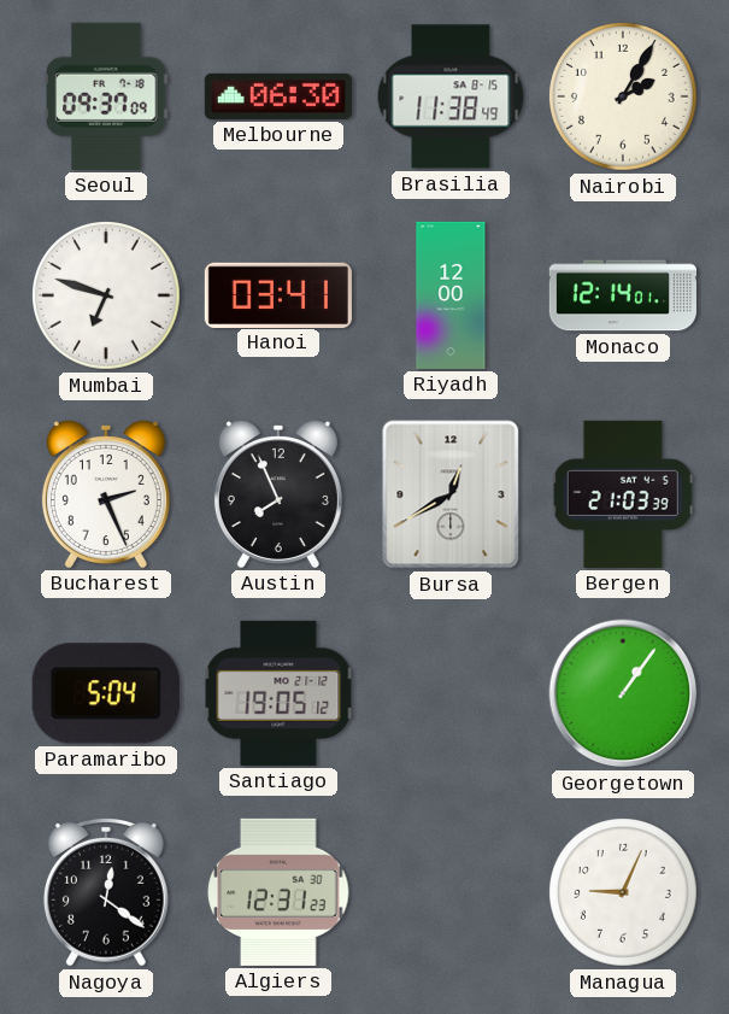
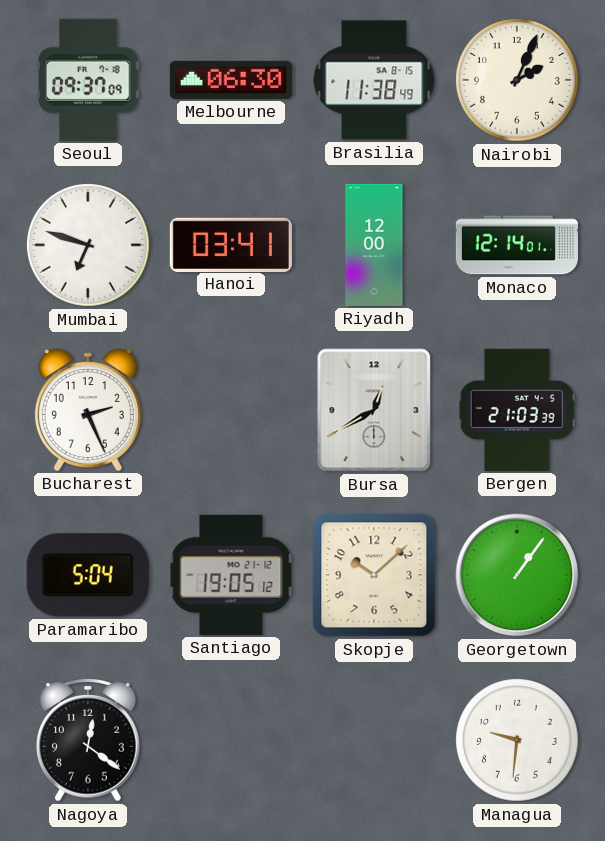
Nairobi: 2:05 -> 2:04
Austin: 7:56 -> none
Skopje: none -> 10:08
Algiers: 12:31 -> none
Managua: 9:04 -> 9:31
